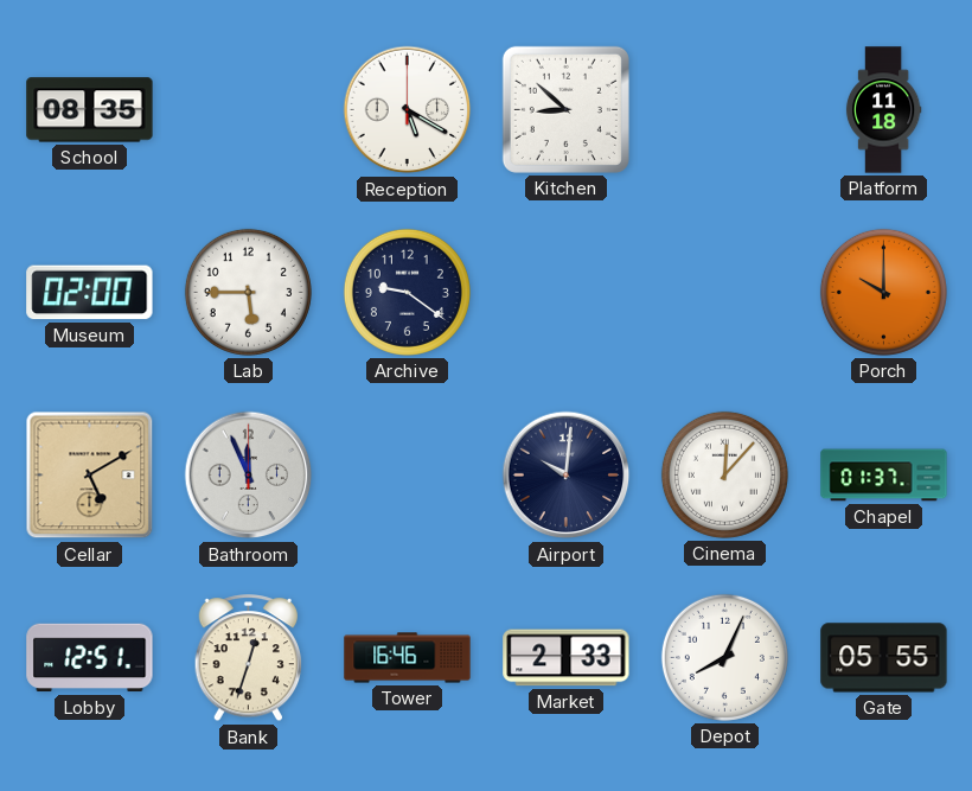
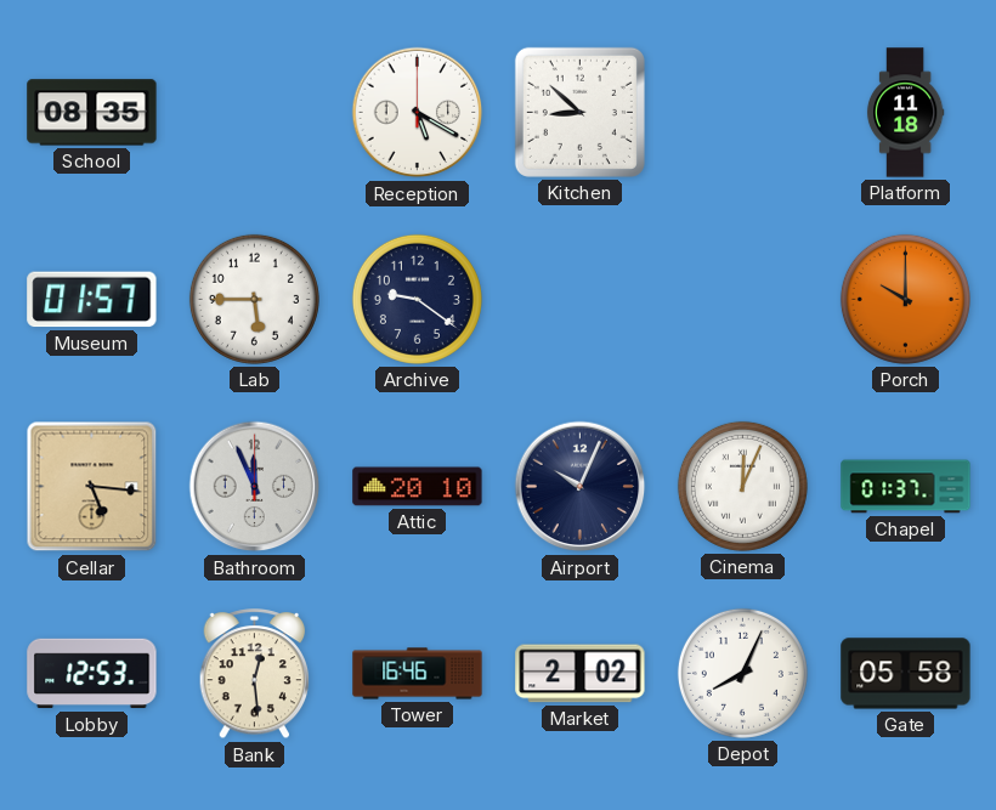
Museum: 02:00 -> 01:57
Cellar: 5:10 -> 5:16
Attic: none -> 20:10
Airport: 10:01 -> 10:04
Cinema: 12:07 -> 12:04
Lobby: 12:51 -> 12:53
Bank: 12:33 -> 12:29
Market: 2:33 -> 2:02
Gate: 05:55 -> 05:58
